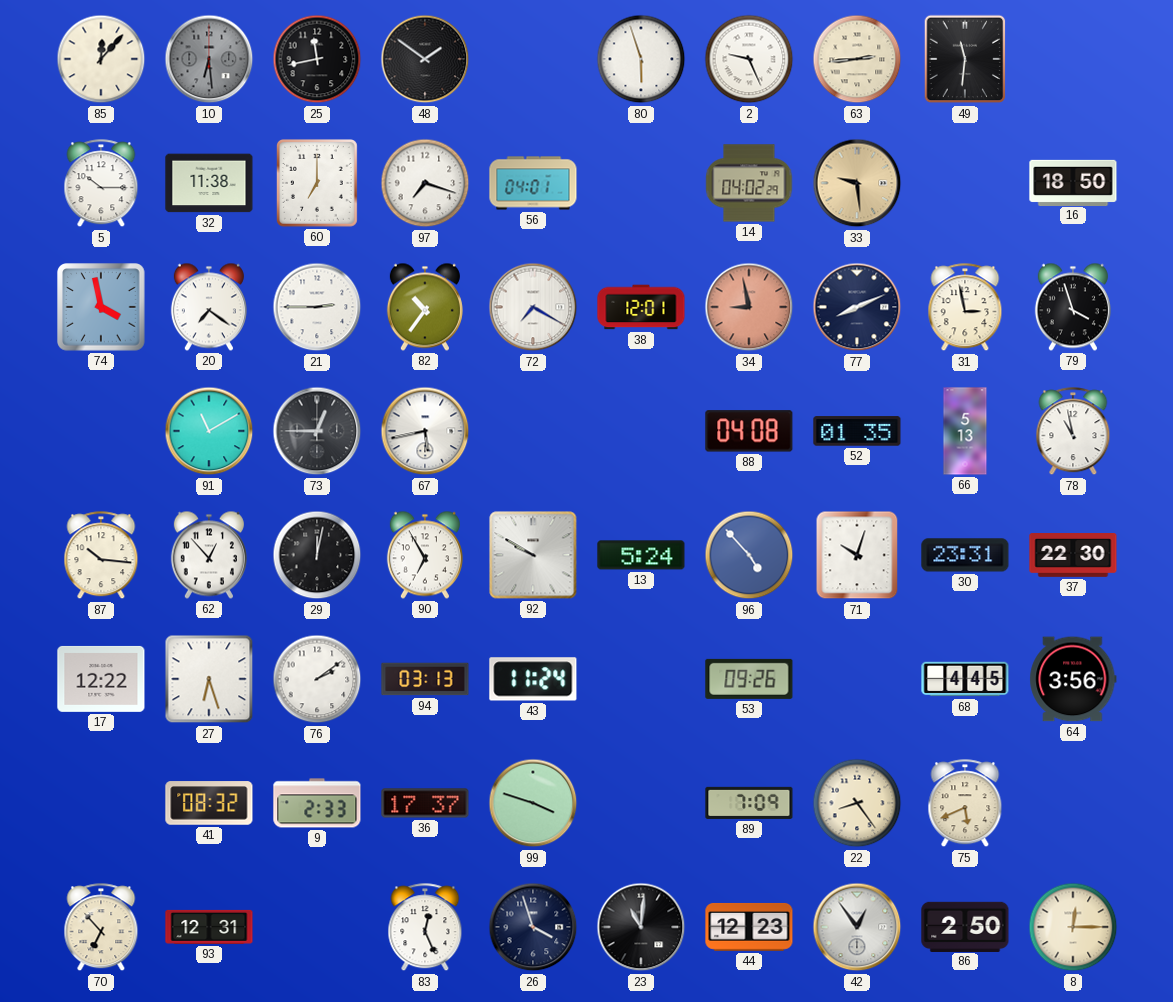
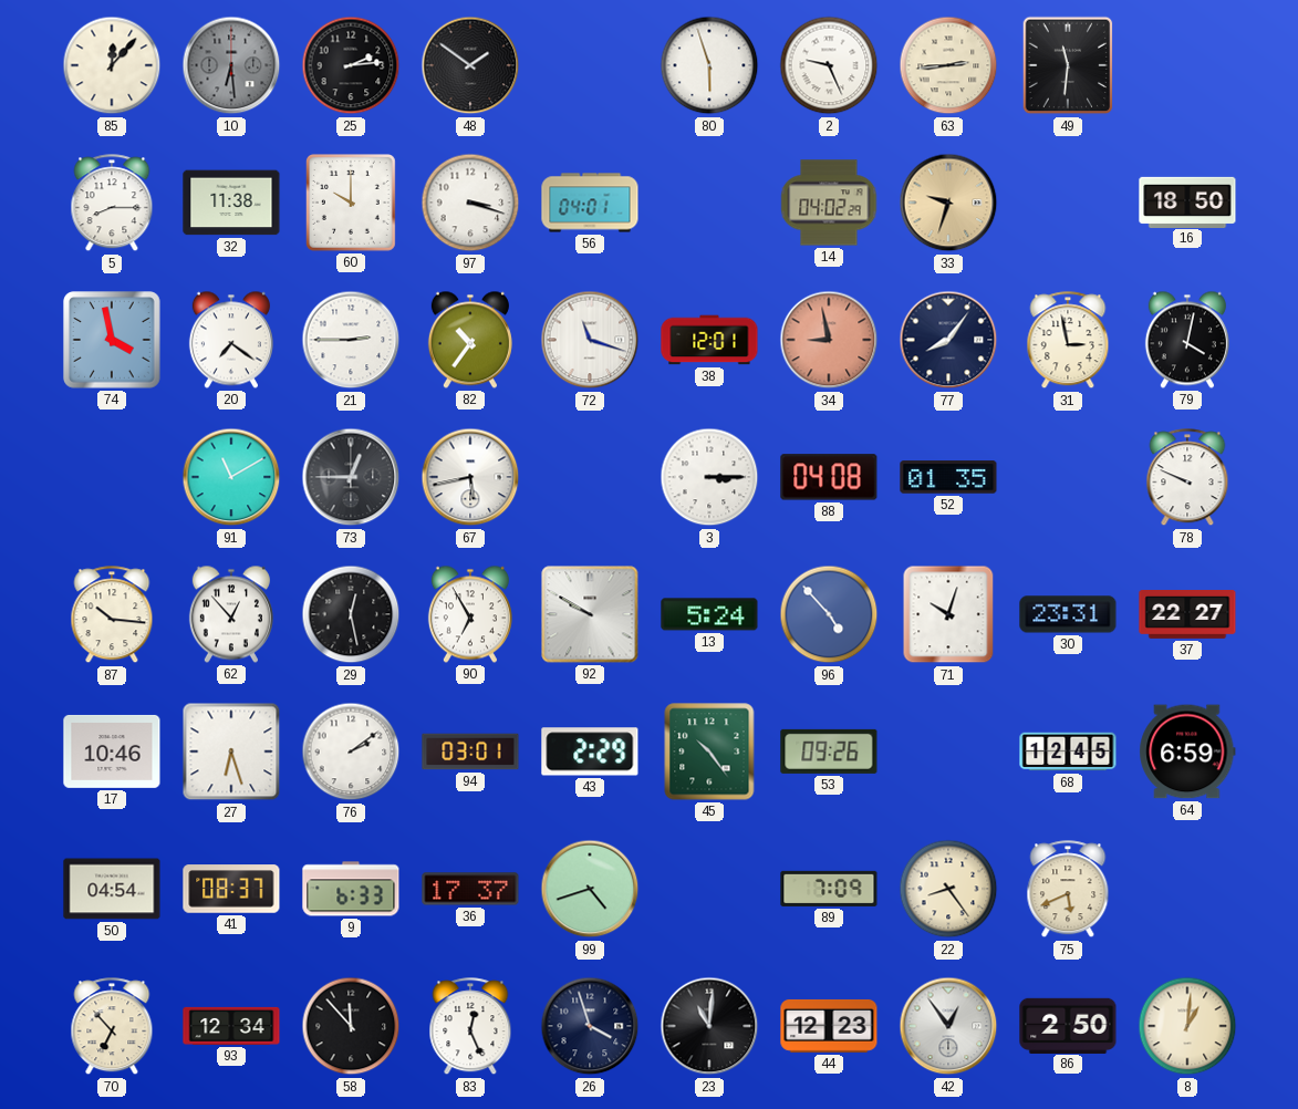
25: 11:43 -> 2:14
5: 10:15 -> 8:15
60: 7:00 -> 10:00
97: 7:18 -> 3:18
33: 9:29 -> 9:33
72: 7:20 -> 11:18
77: 8:11 -> 8:06
79: 3:57 -> 4:02
3: none -> 3:15
66: 5:13 -> none
78: 10:58 -> 9:49
29: 12:02 -> 12:28
37: 22:30 -> 22:27
17: 12:22 -> 10:46
94: 03:13 -> 03:01
43: 11:24 -> 2:29
45: none -> 10:24
68: 4:45 -> 12:45
64: 3:56 -> 6:59
50: none -> 04:54
41: 08:32 -> 08:37
9: 2:33 -> 6:33
99: 3:48 -> 4:42
93: 12:31 -> 12:34
58: none -> 11:53
8: 12:15 -> 1:01
